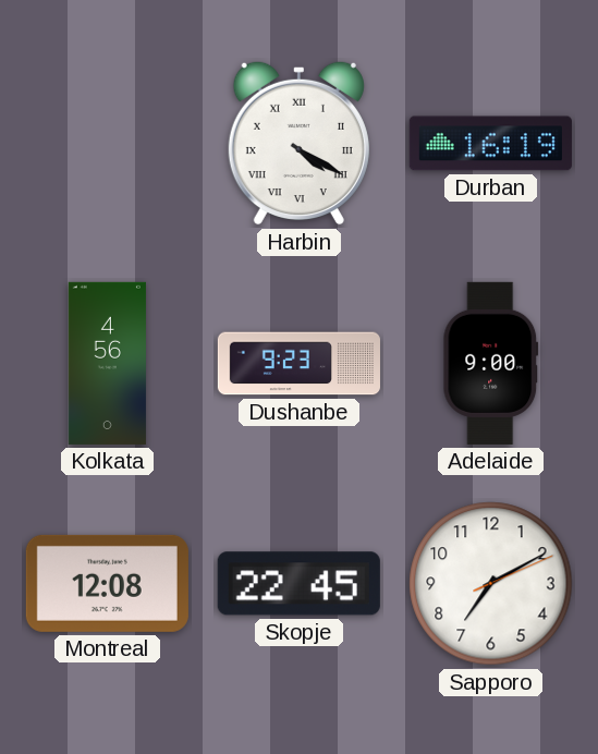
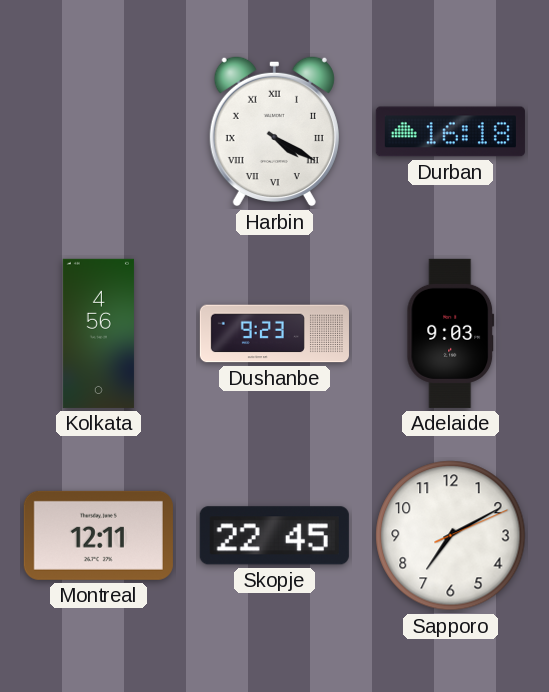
Durban: 16:19 -> 16:18
Adelaide: 9:00 -> 9:03
Montreal: 12:08 -> 12:11
